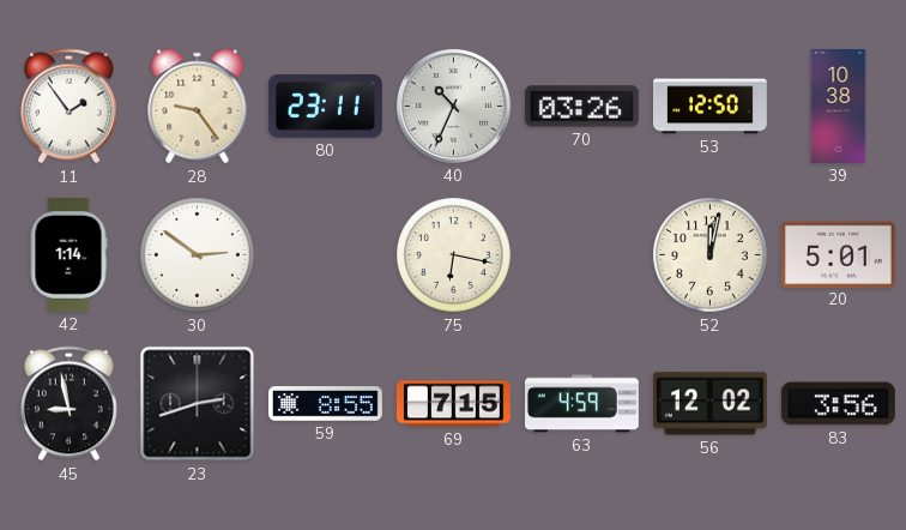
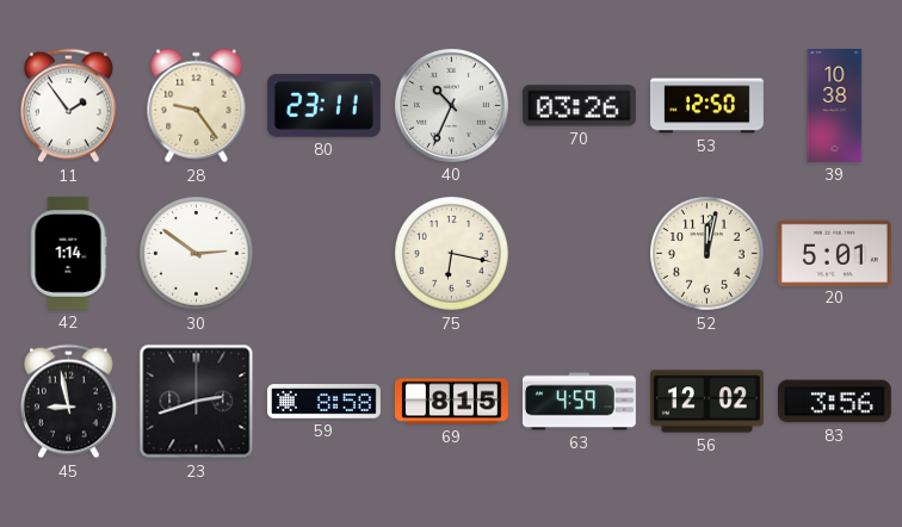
59: 8:55 -> 8:58
69: 7:15 -> 8:15
